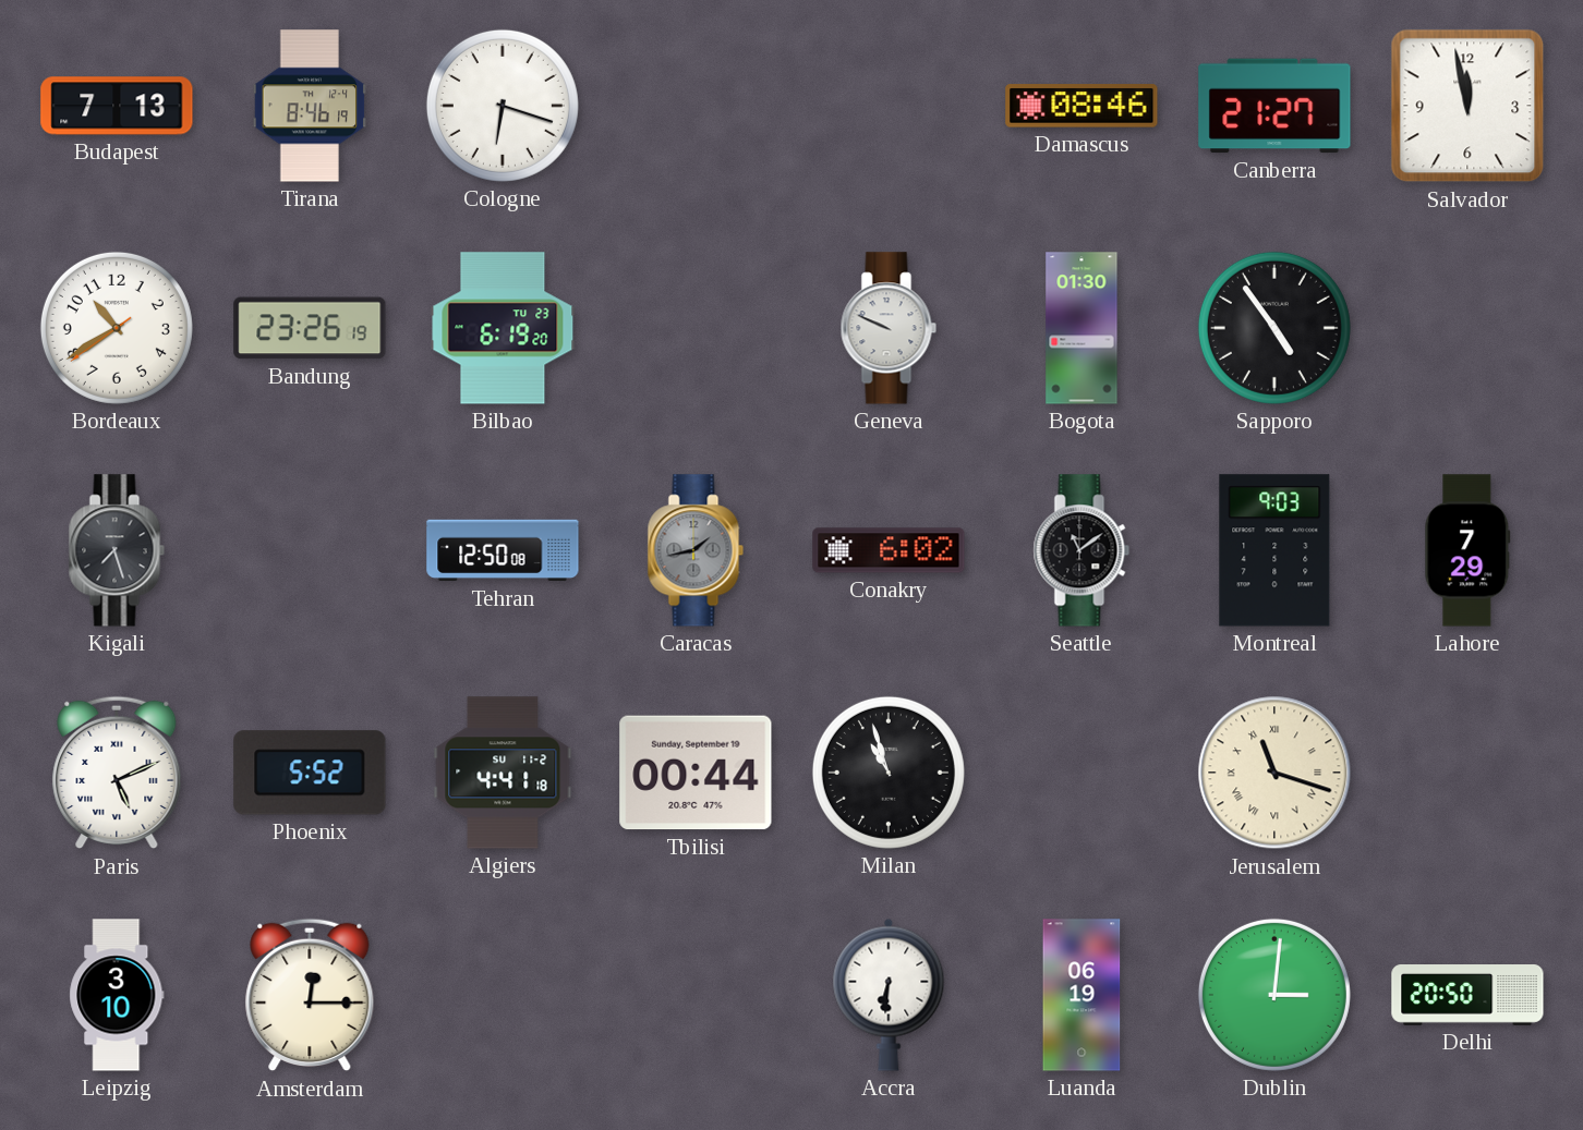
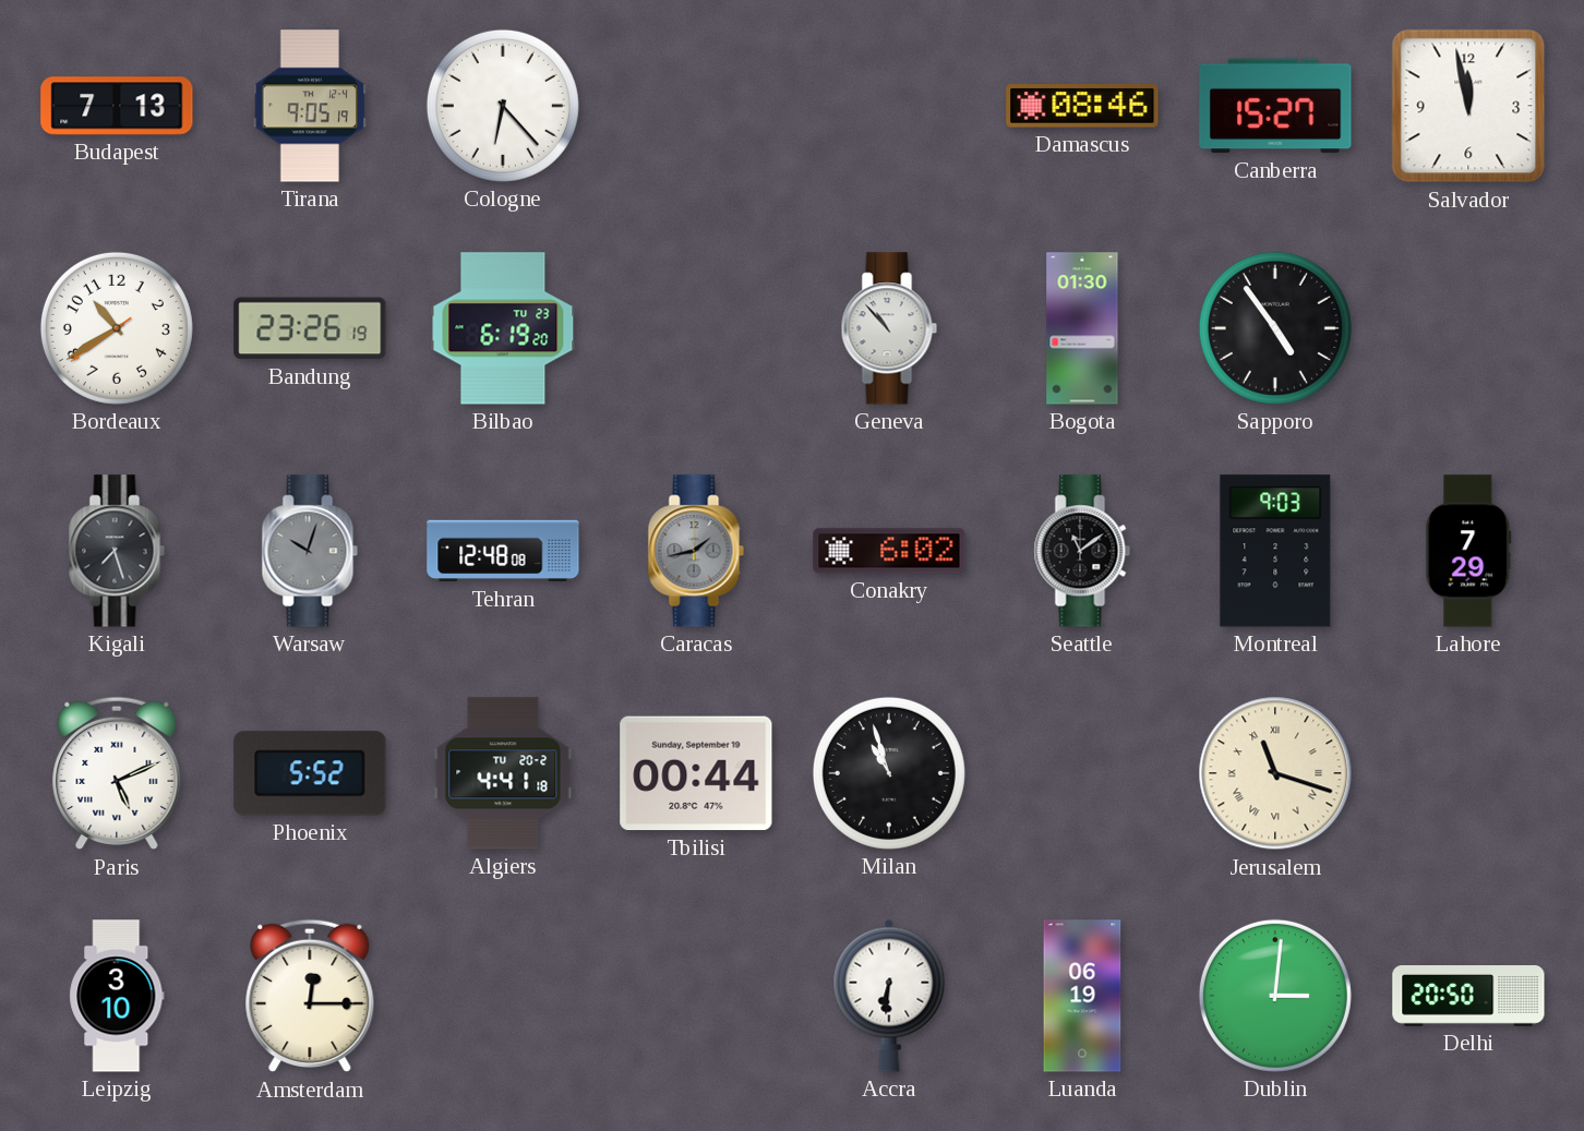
Tirana: 8:46 -> 9:05
Cologne: 6:18 -> 6:23
Canberra: 21:27 -> 15:27
Geneva: 9:49 -> 10:53
Warsaw: none -> 10:03
Tehran: 12:50 -> 12:48
Algiers date: SU 11-2 -> TU 20-2
